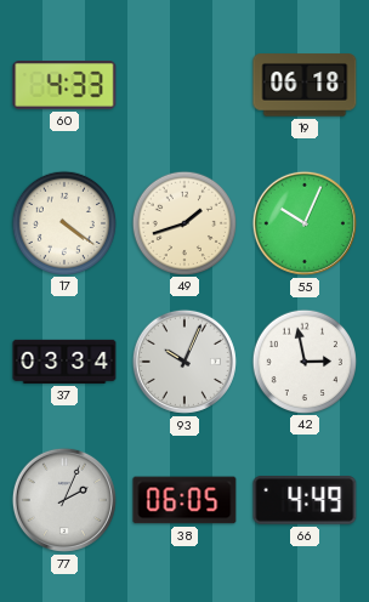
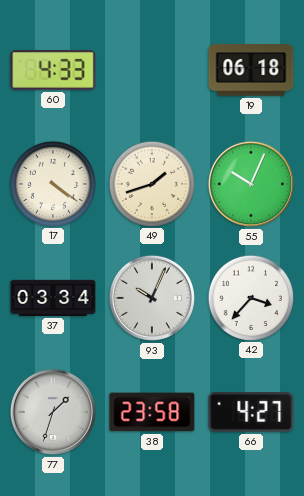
42: 2:58 -> 3:37
77: 2:04 -> 1:33
38: 06:05 -> 23:58
66: 4:49 -> 4:27
